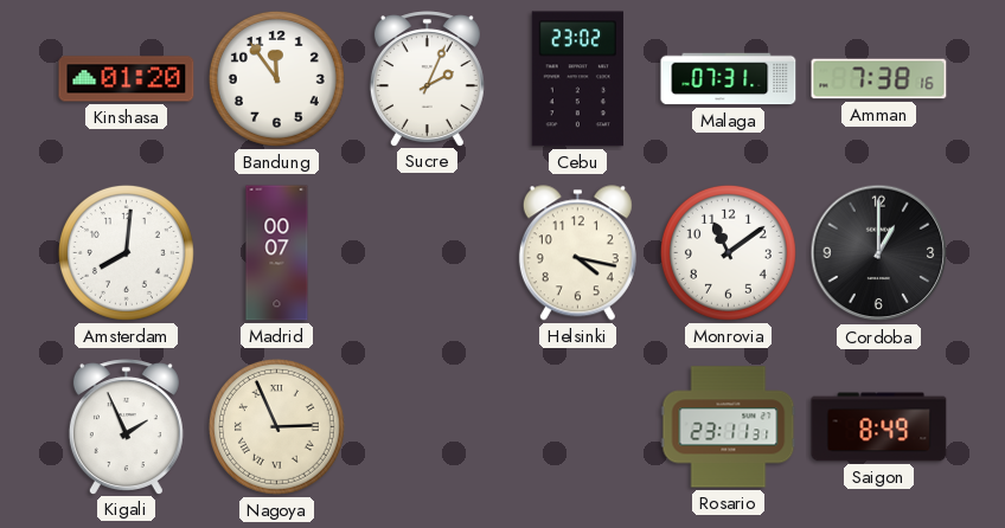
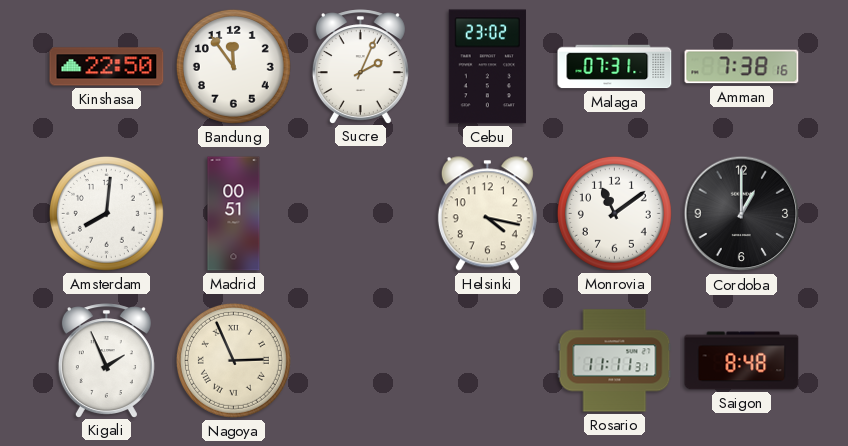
Kinshasa: 01:20 -> 22:50
Madrid: 00:07 -> 00:51
Rosario: 23:11 -> 11:11
Saigon: 8:49 -> 8:48
